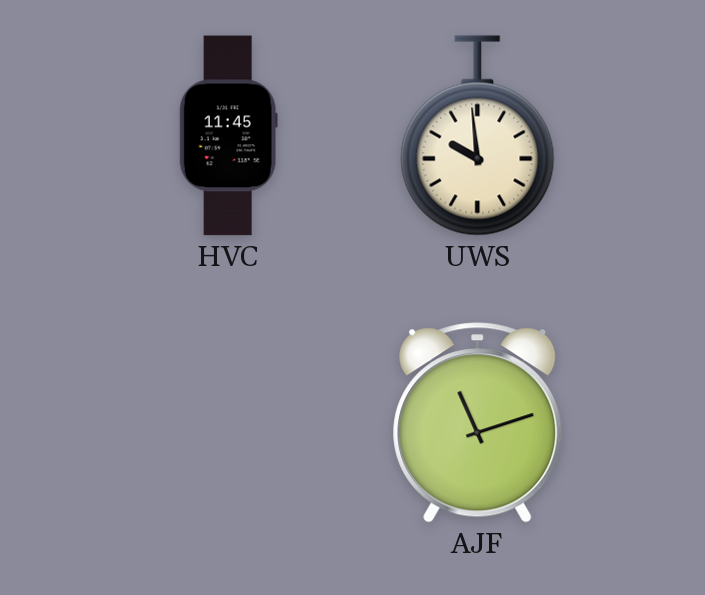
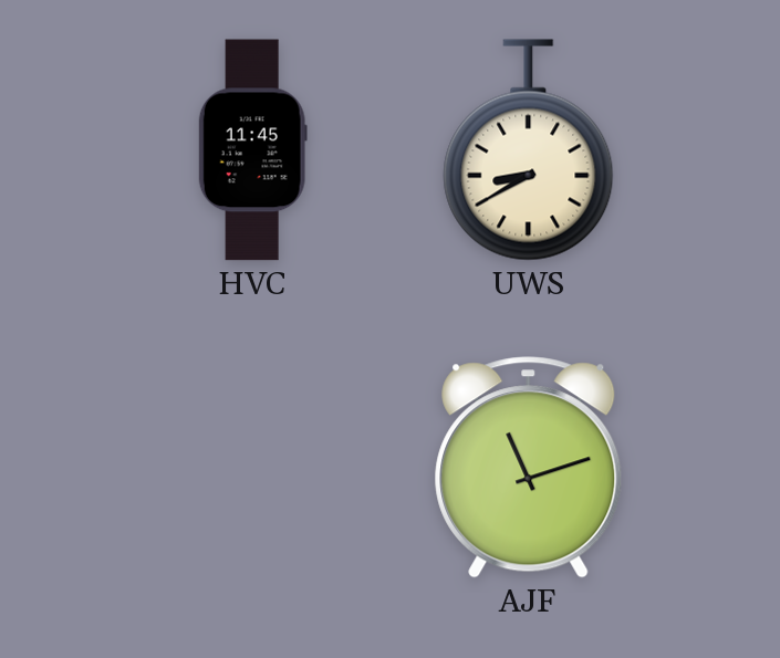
UWS: 9:59 -> 8:40
